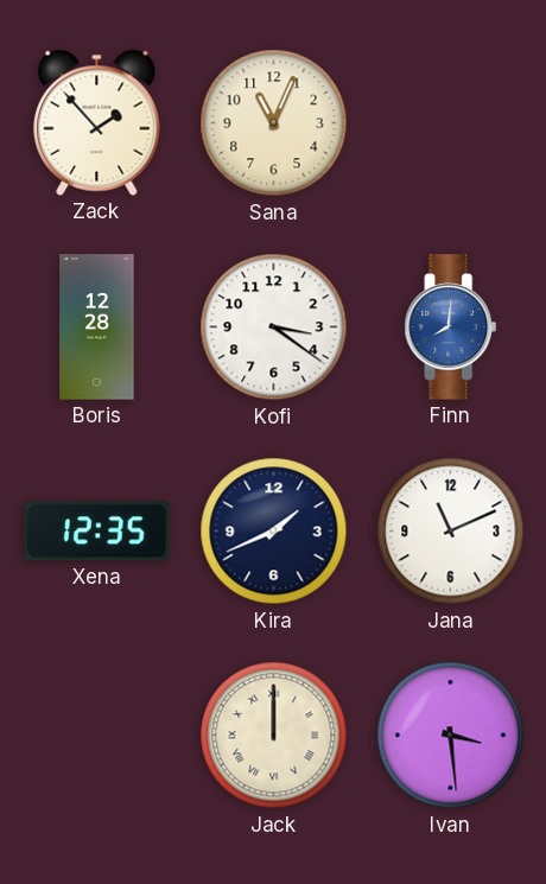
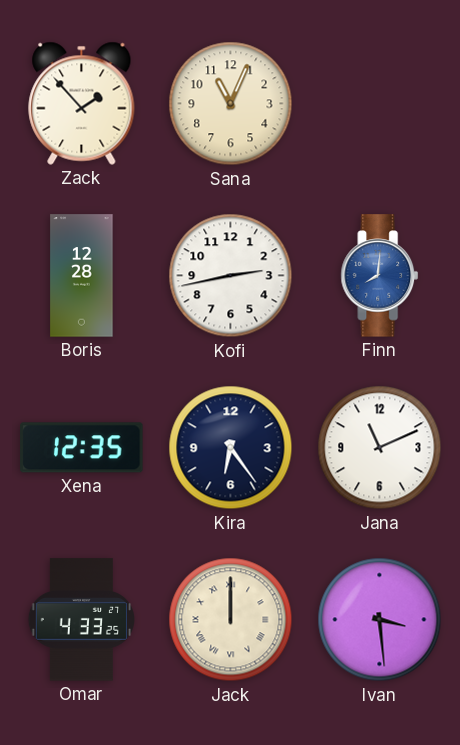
Kofi: 3:21 -> 2:43
Kira: 1:41 -> 6:24
Omar: none -> 4:33
